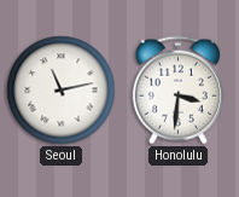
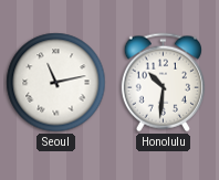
Honolulu: 3:31 -> 10:31
